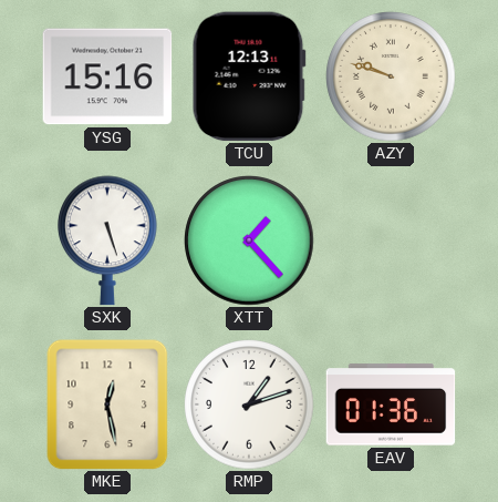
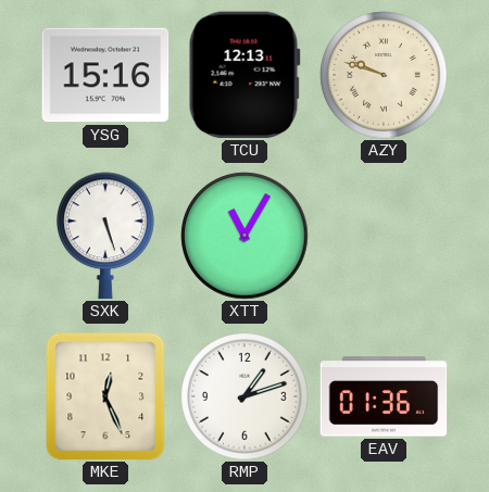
XTT: 1:23 -> 11:05
MKE: 12:28 -> 12:26
